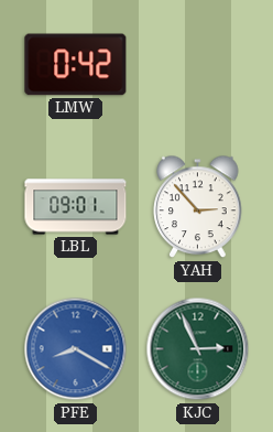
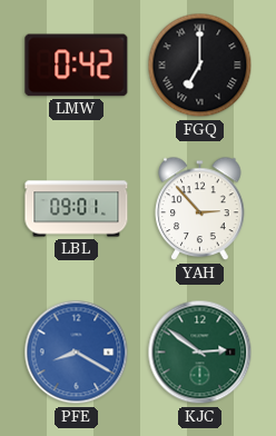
FGQ: none -> 7:00
KJC: 2:56 -> 2:51
